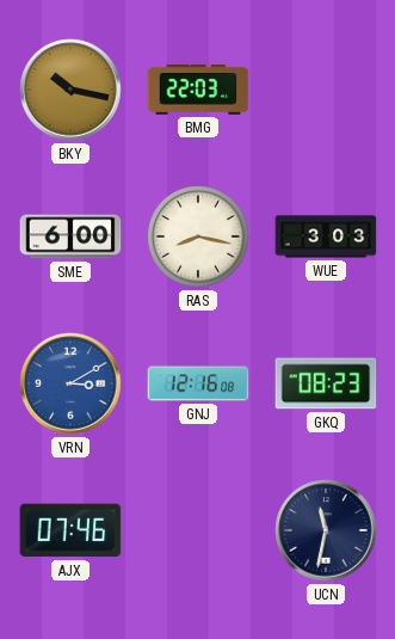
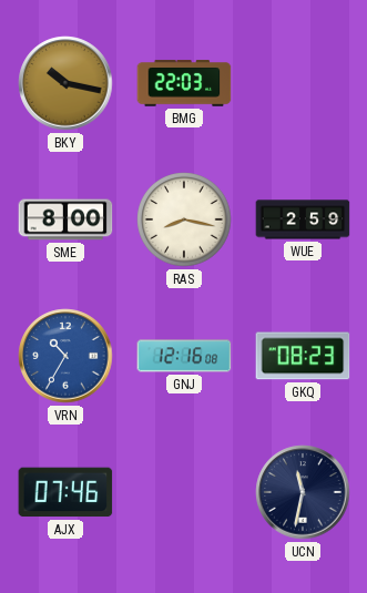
SME: 6:00 -> 8:00
WUE: 3:03 -> 2:59
VRN: 3:10 -> 10:35
